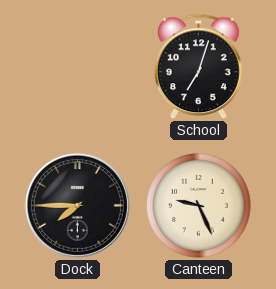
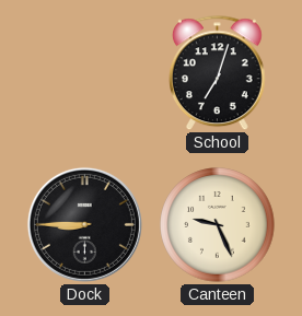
Dock: 7:45 -> 8:45
